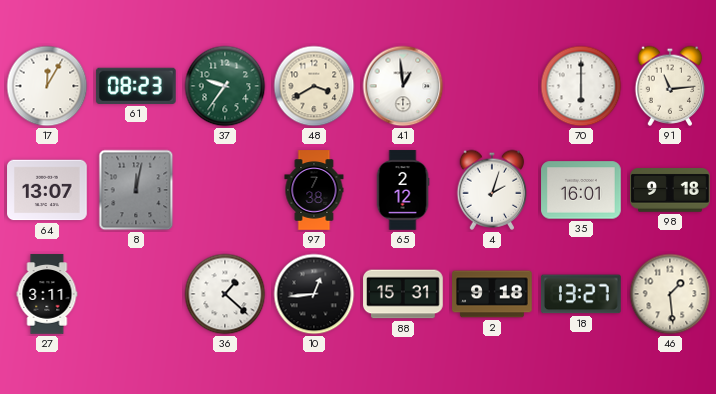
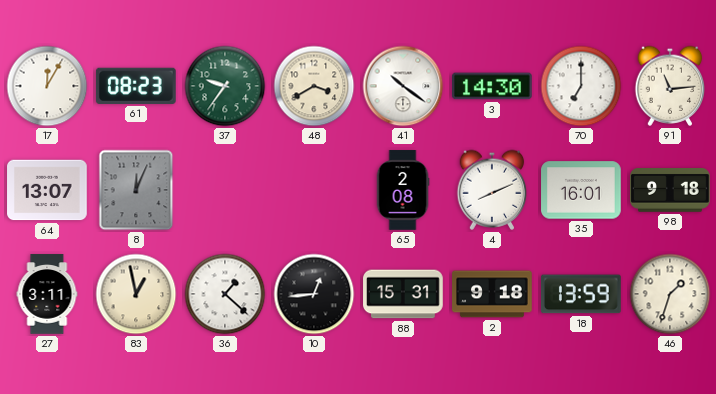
41: 12:59 -> 10:21
3: none -> 14:30
70: 6:00 -> 7:00
8: 12:02 -> 12:04
97: 7:38 -> none
65: 2:12 -> 2:08
4: 2:03 -> 8:11
83: none -> 12:58
18: 13:27 -> 13:59
46: 1:29 -> 1:33
